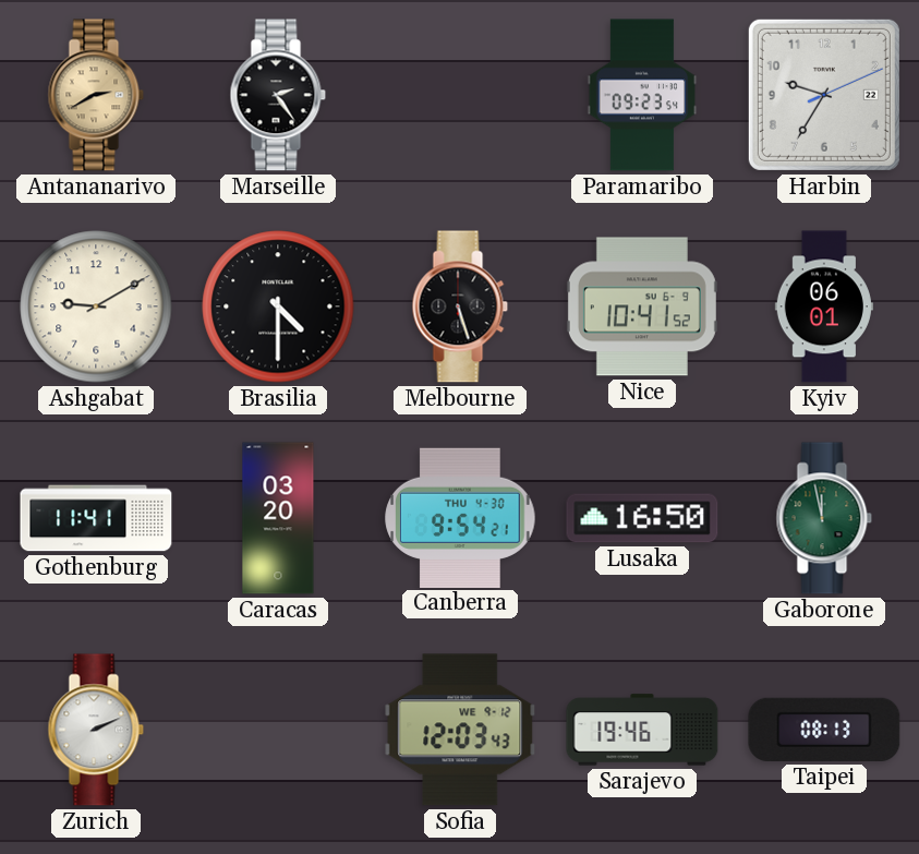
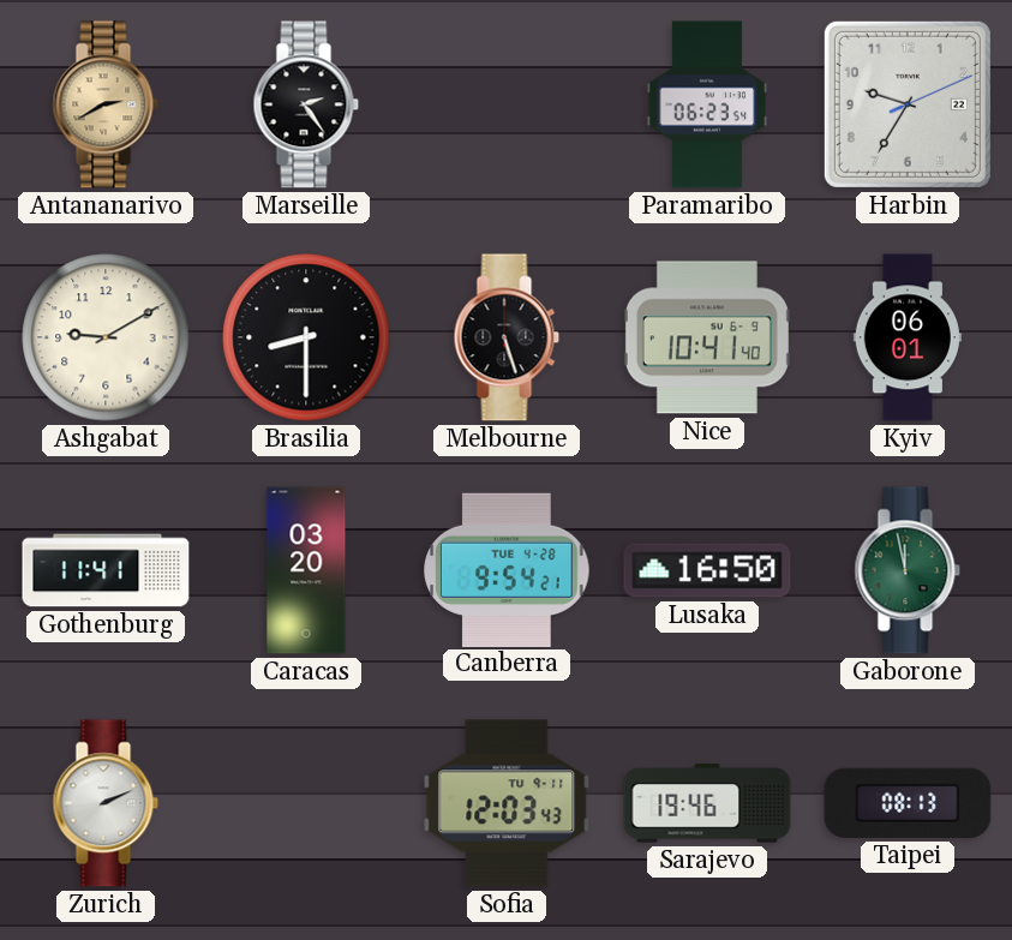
Paramaribo: 09:23 -> 06:23
Brasilia: 4:30 -> 8:30
Nice: 10:41:52 -> 10:41:40
Canberra date: THU 4-30 -> TUE 4-28
Sofia date: WE 9-12 -> TU 9-11
